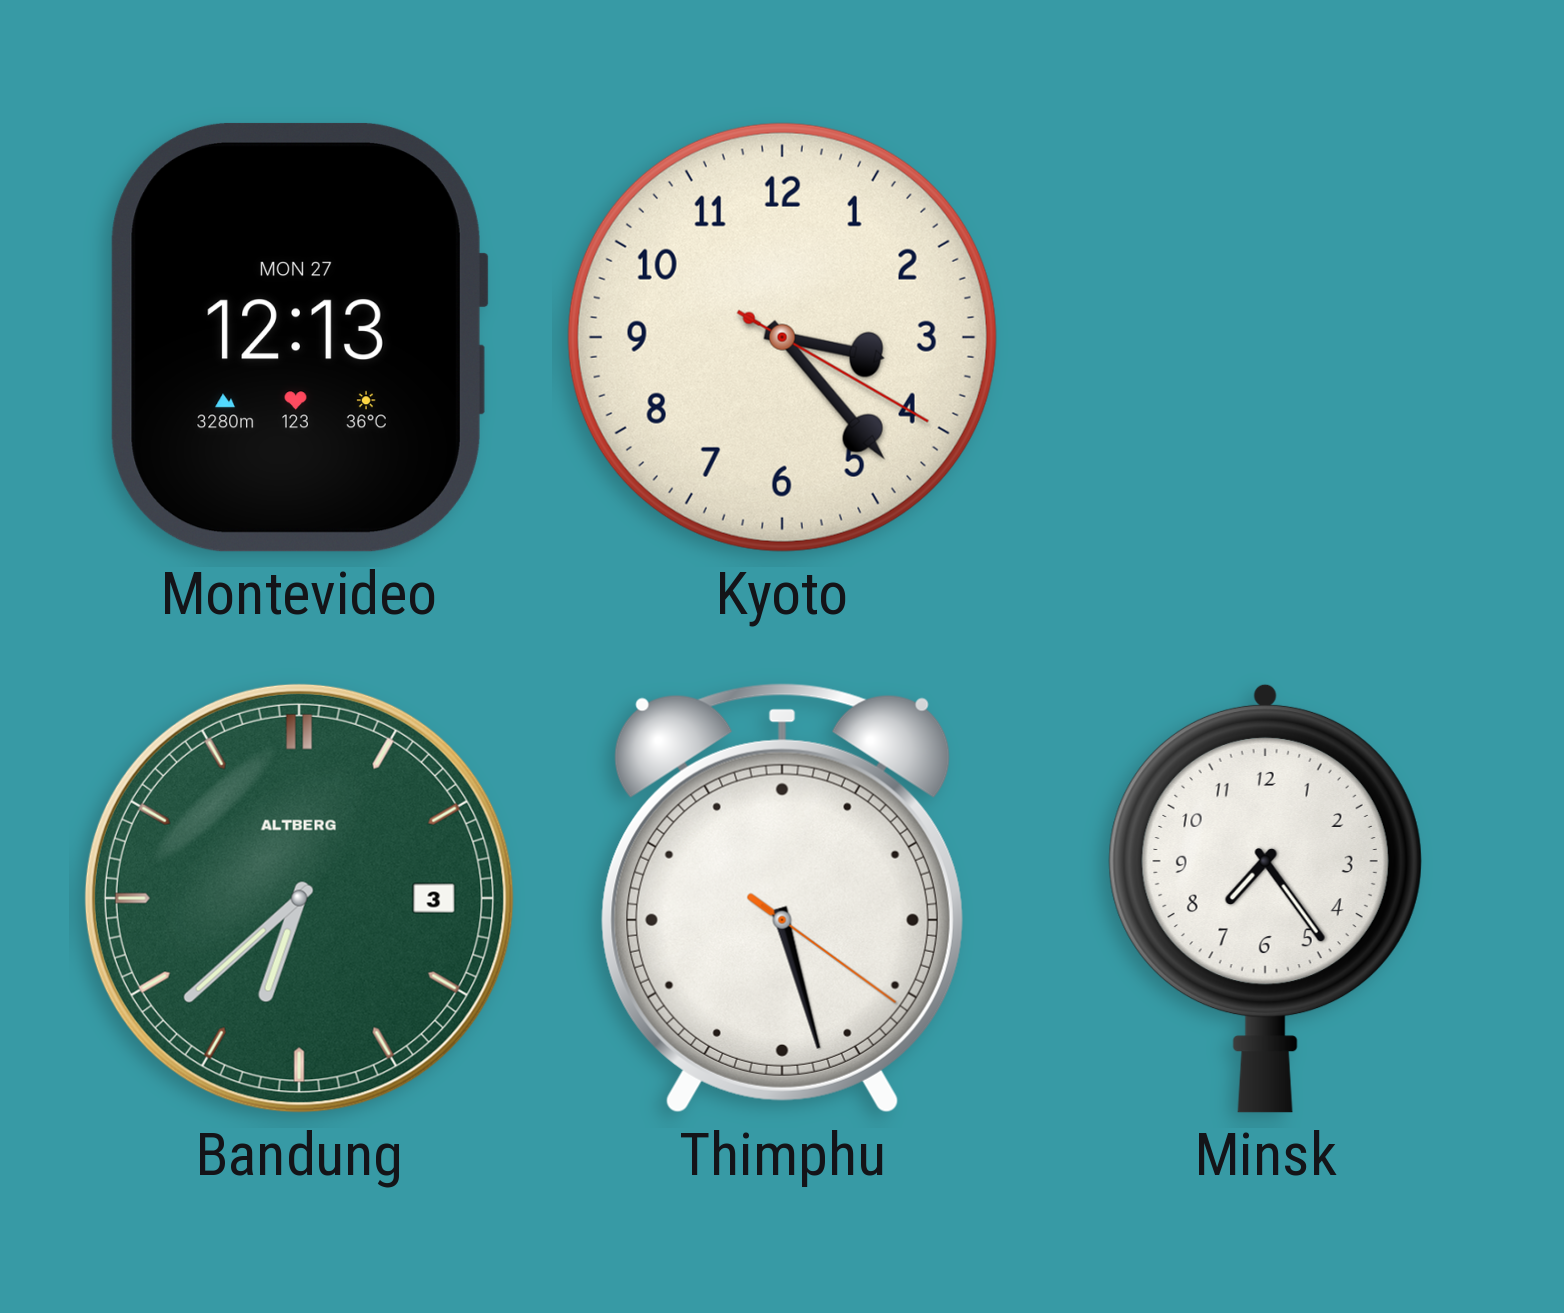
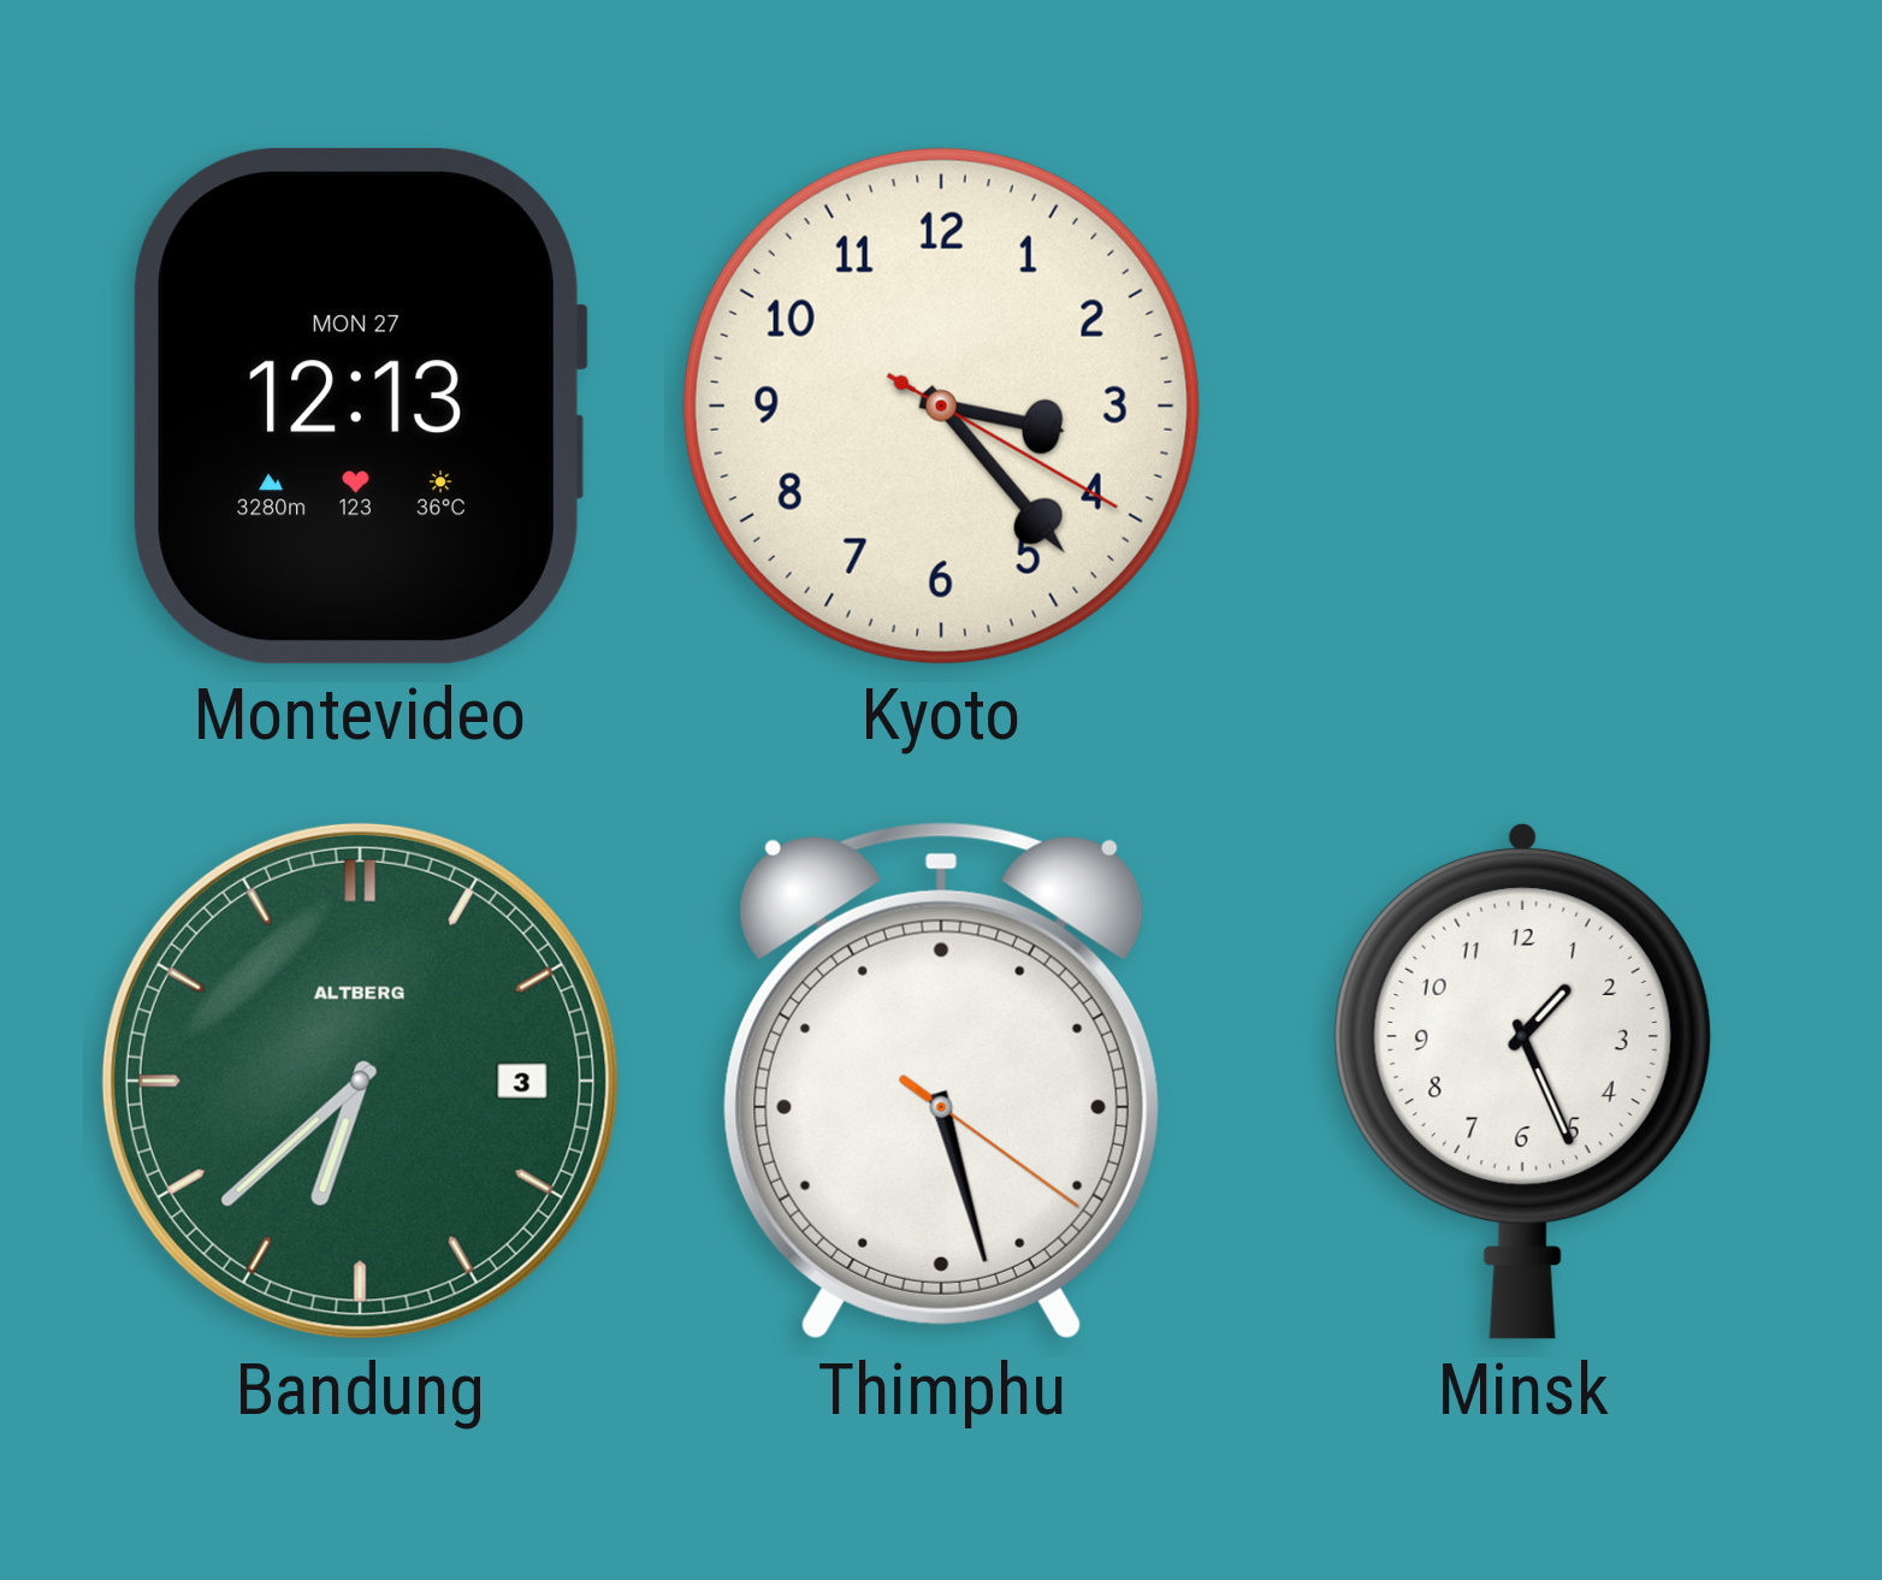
Minsk: 7:24 -> 1:26
